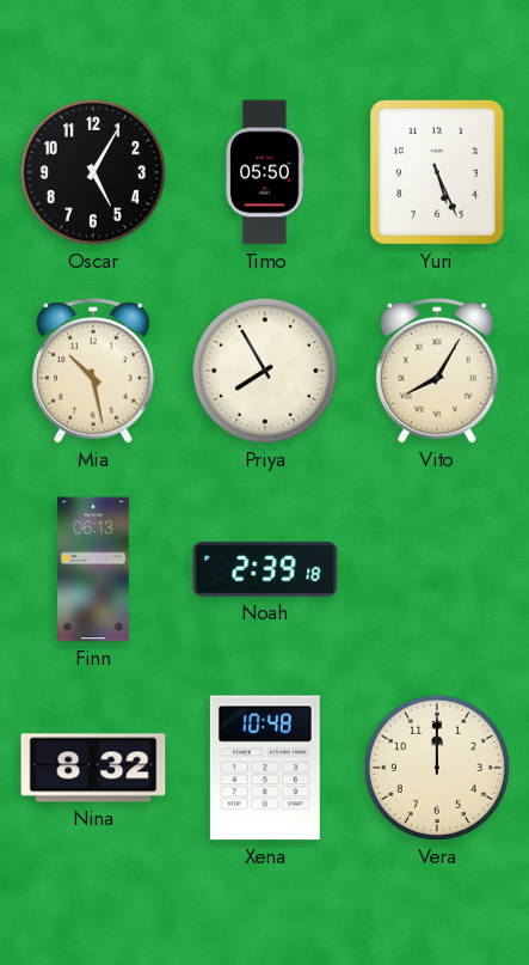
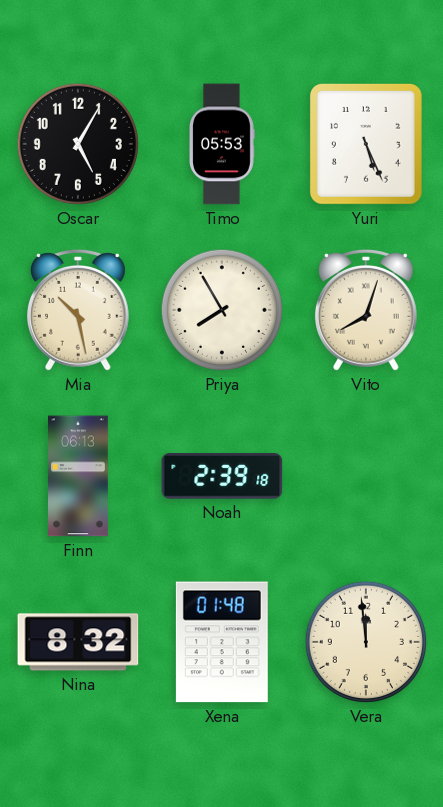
Timo: 05:50 -> 05:53
Vito: 8:05 -> 8:03
Xena: 10:48 -> 01:48
Vera: 12:00 -> 11:59
